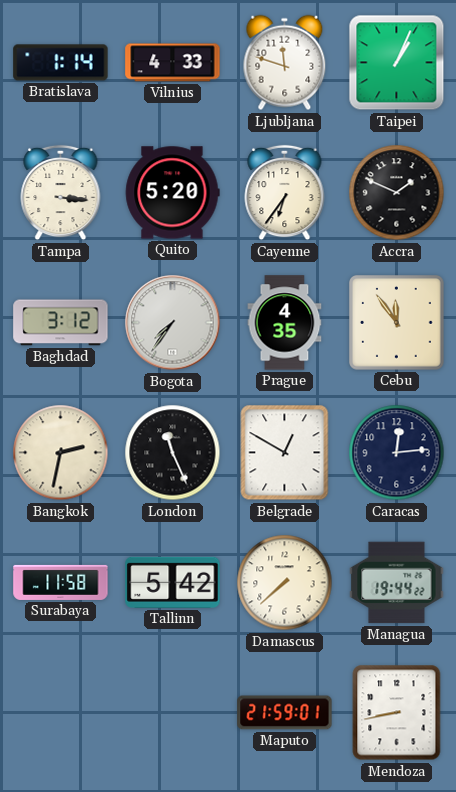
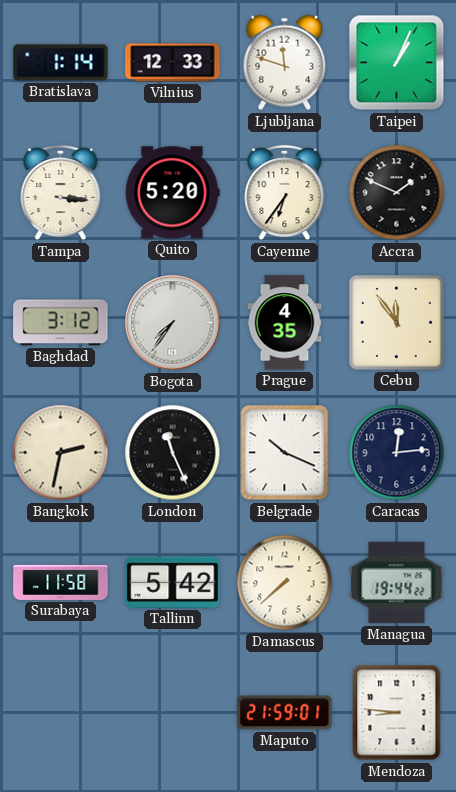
Vilnius: 4:33 -> 12:33
Belgrade: 12:50 -> 10:19
Mendoza: 8:43 -> 8:46
